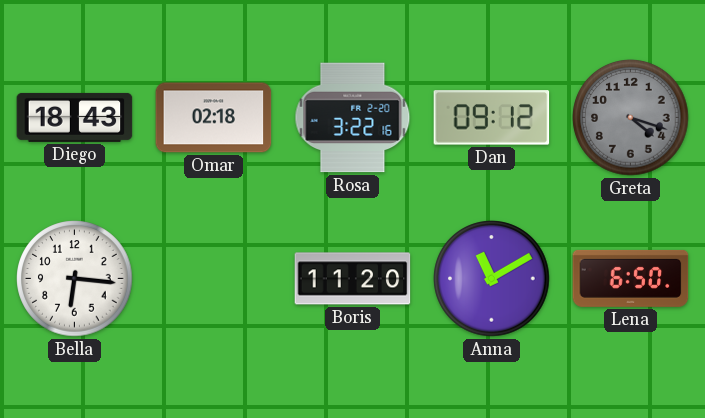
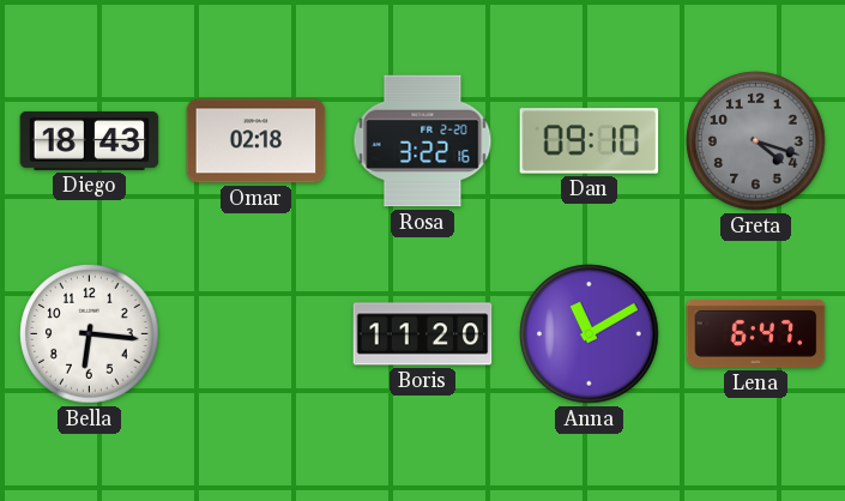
Dan: 09:12 -> 09:10
Lena: 6:50 -> 6:47
